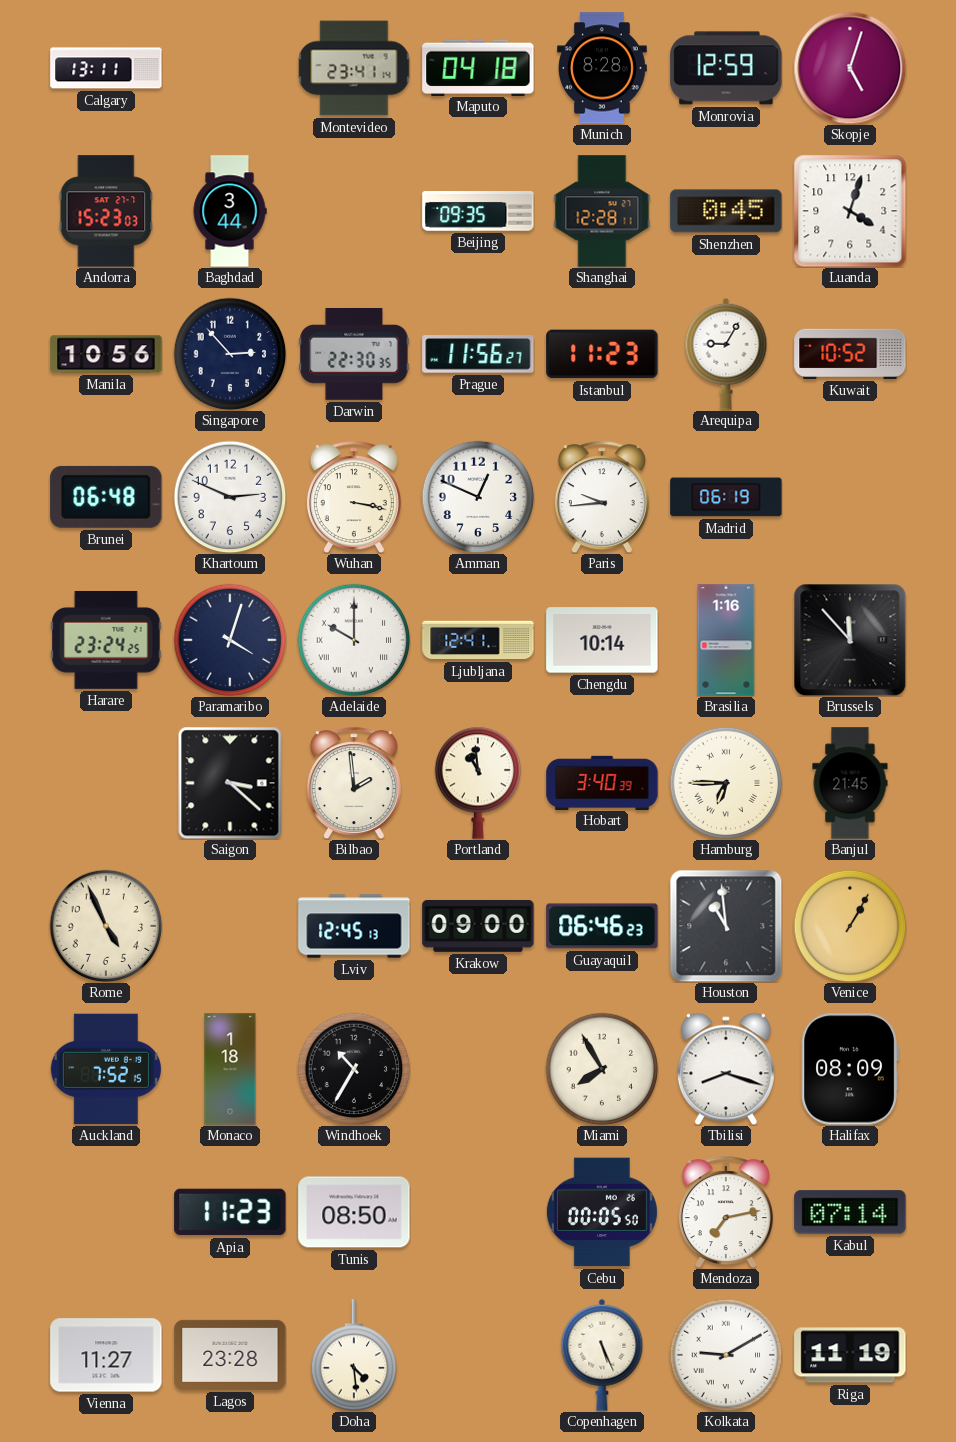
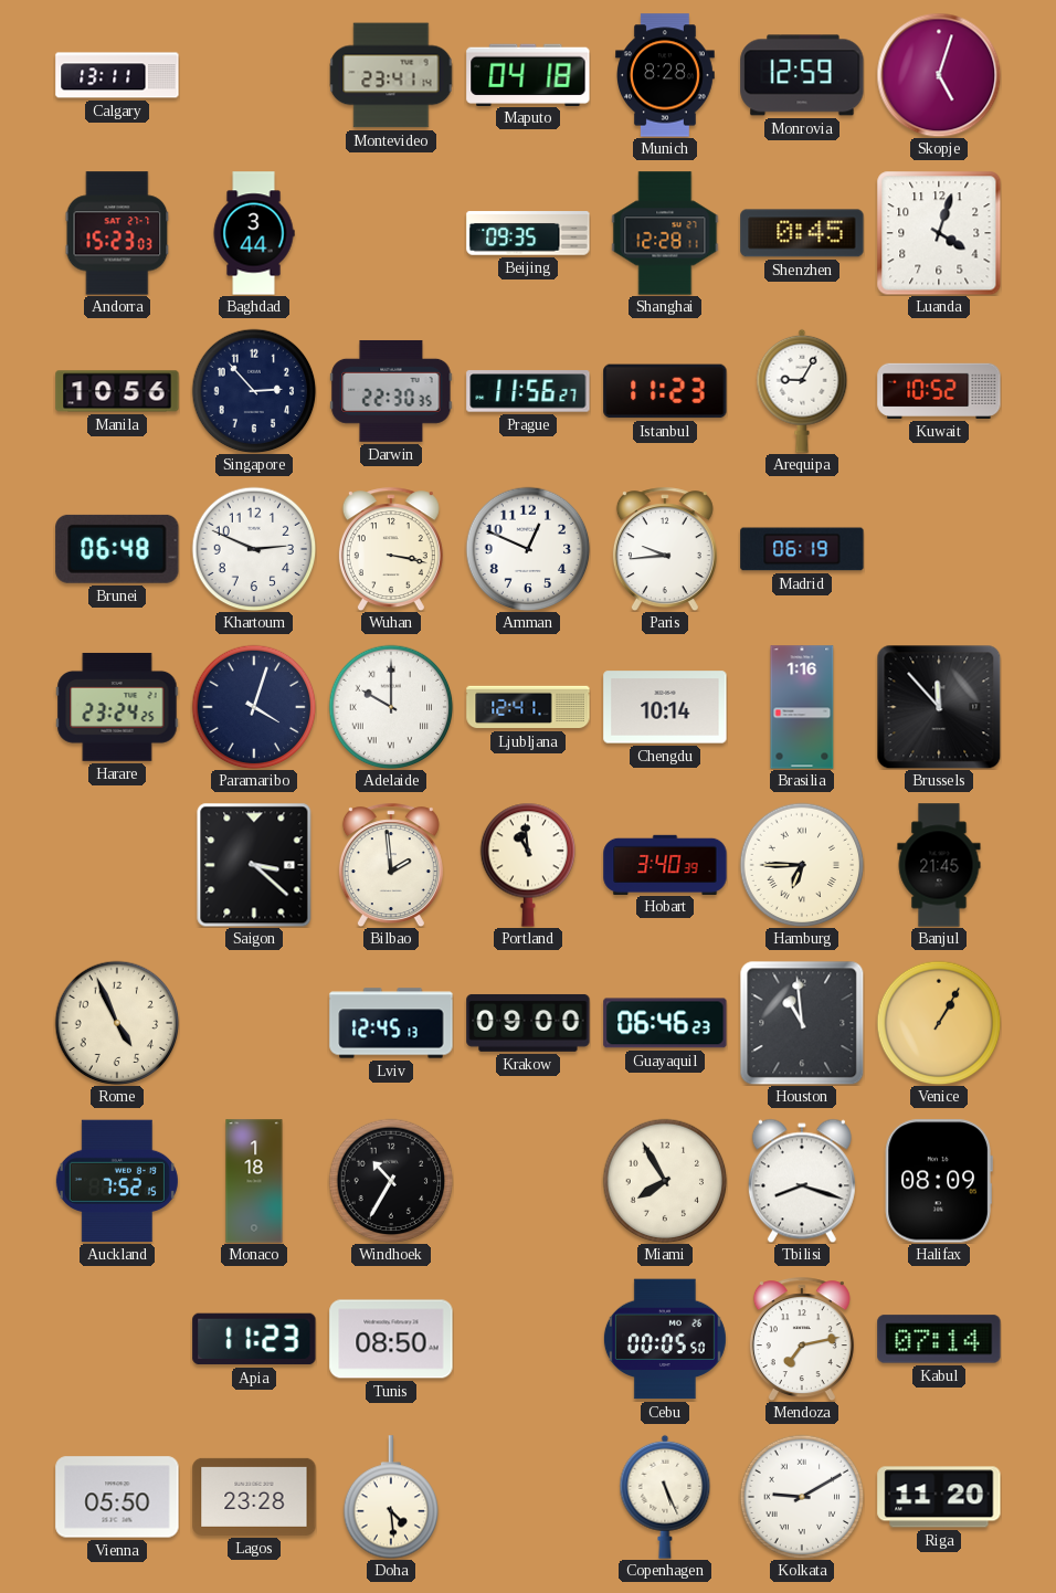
Vienna: 11:27 -> 05:50
Riga: 11:19 -> 11:20
